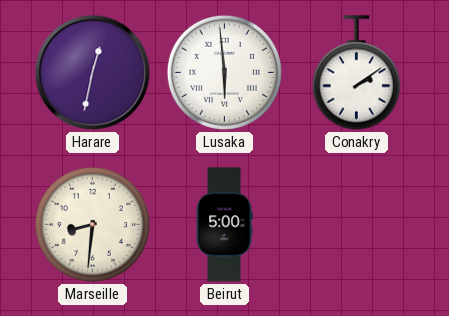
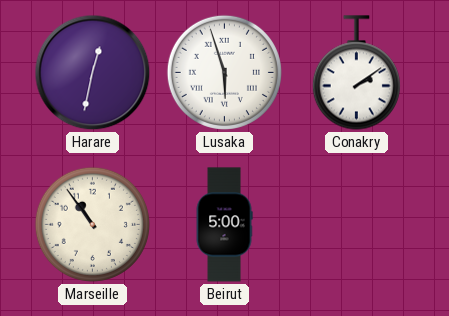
Lusaka: 5:59 -> 5:57
Marseille: 8:31 -> 10:54
